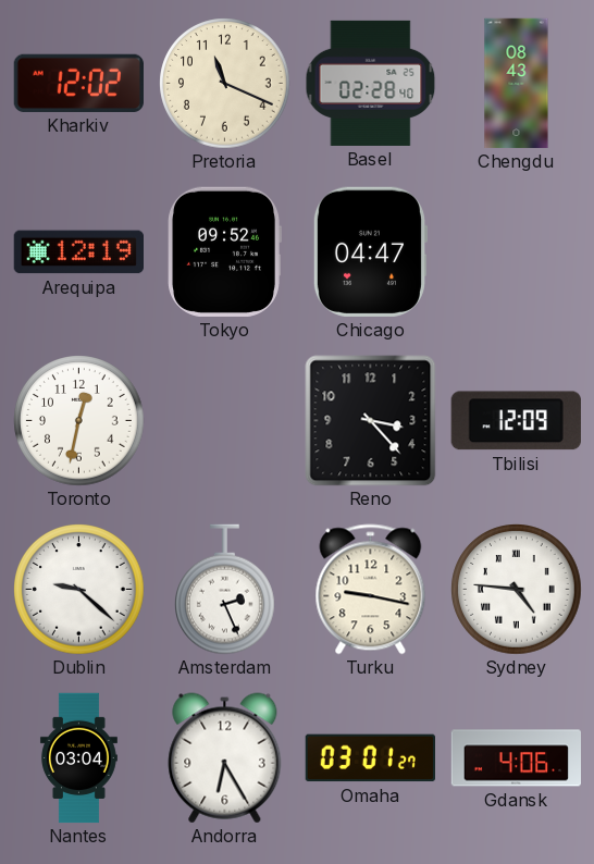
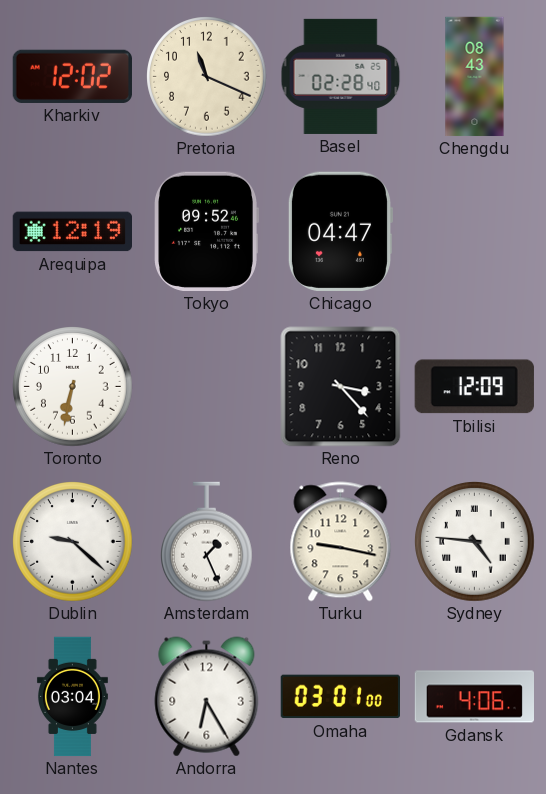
Toronto: 12:32 -> 6:32
Amsterdam: 2:26 -> 1:26
Omaha: 03:01:27 -> 03:01:00
